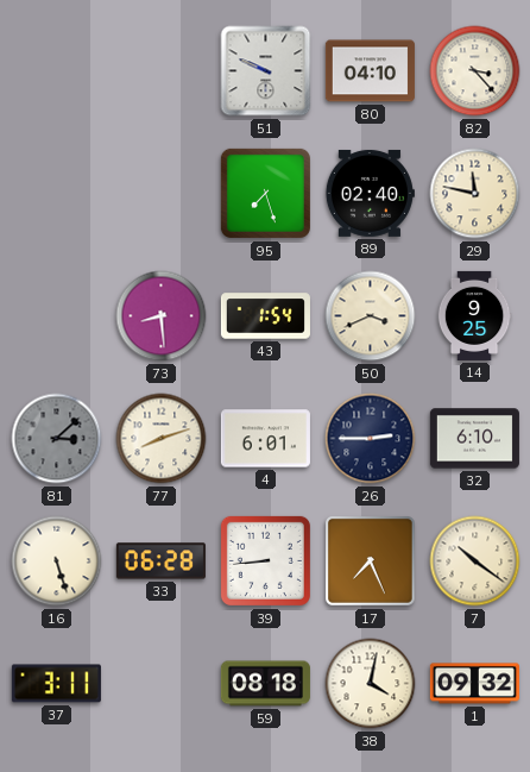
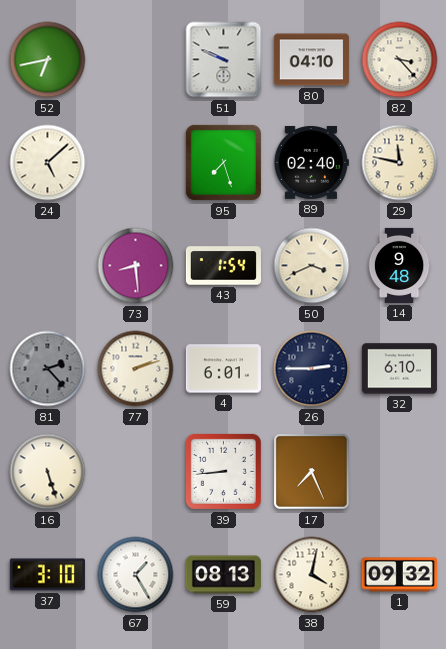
52: none -> 6:43
24: none -> 5:08
14: 9:25 -> 9:48
81: 3:08 -> 2:23
77: 8:12 -> 2:12
33: 06:28 -> none
7: 10:21 -> none
37: 3:11 -> 3:10
67: none -> 1:25
59: 08:18 -> 08:13
